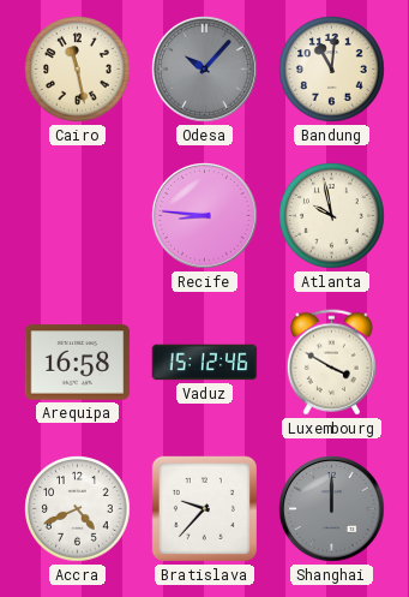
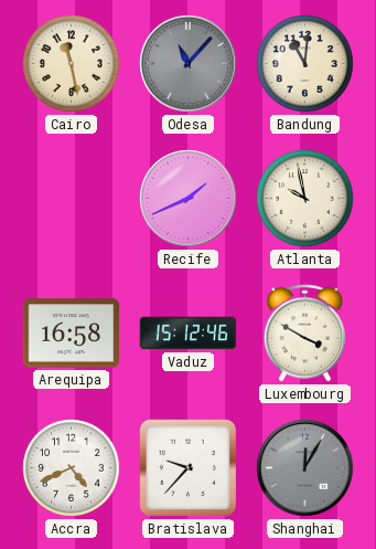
Odesa: 10:07 -> 11:07
Recife: 8:46 -> 1:41
Shanghai: 12:00 -> 12:05
